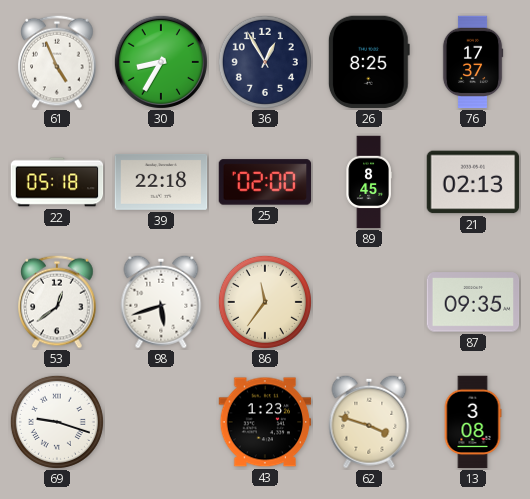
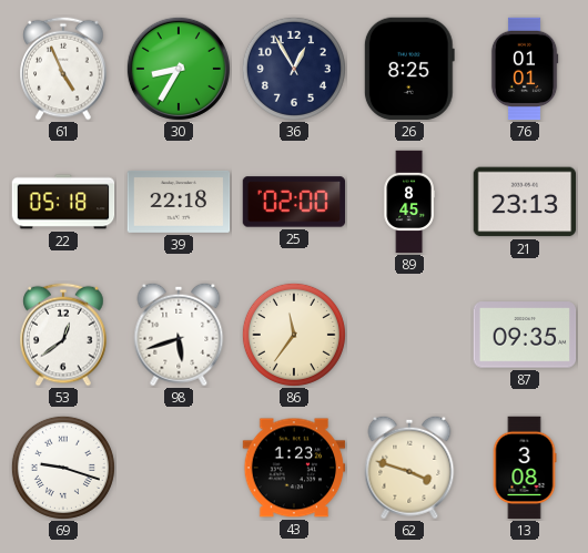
76: 17:37 -> 01:01
21: 02:13 -> 23:13
